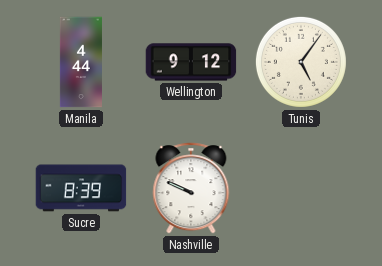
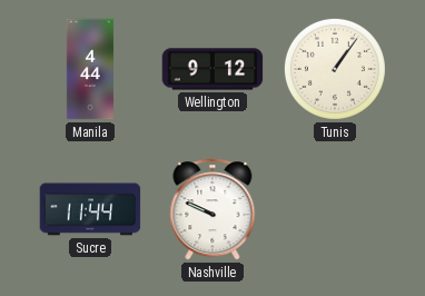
Tunis: 5:06 -> 1:06
Sucre: 8:39 -> 11:44
